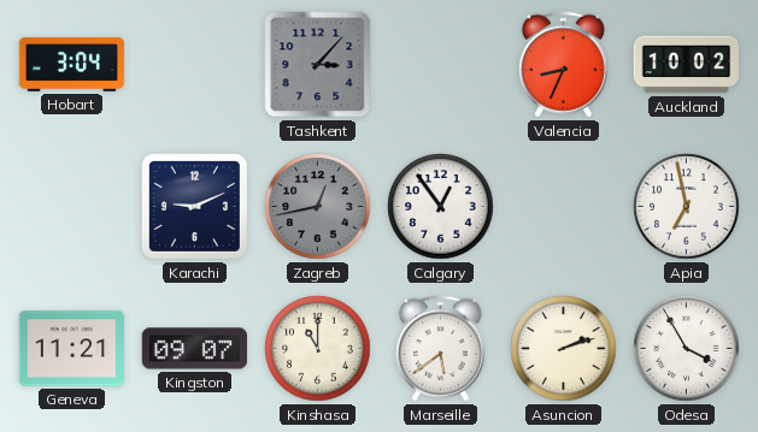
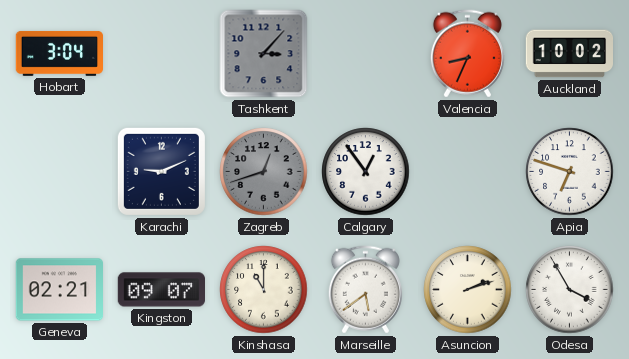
Zagreb: 12:43 -> 12:42
Apia: 6:58 -> 6:48
Geneva: 11:21 -> 02:21
